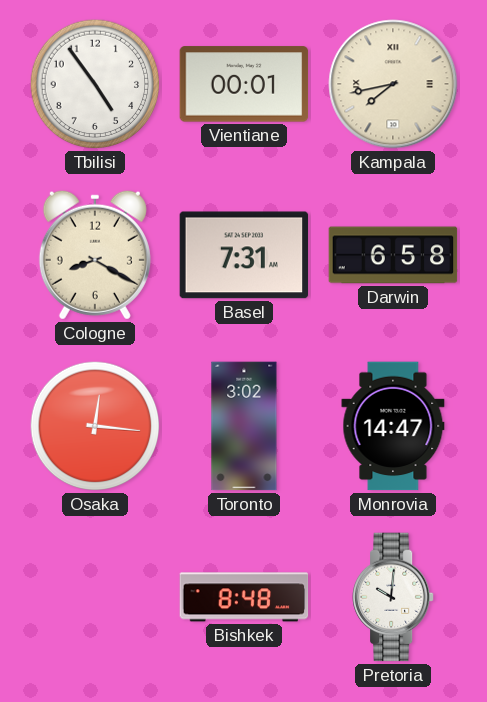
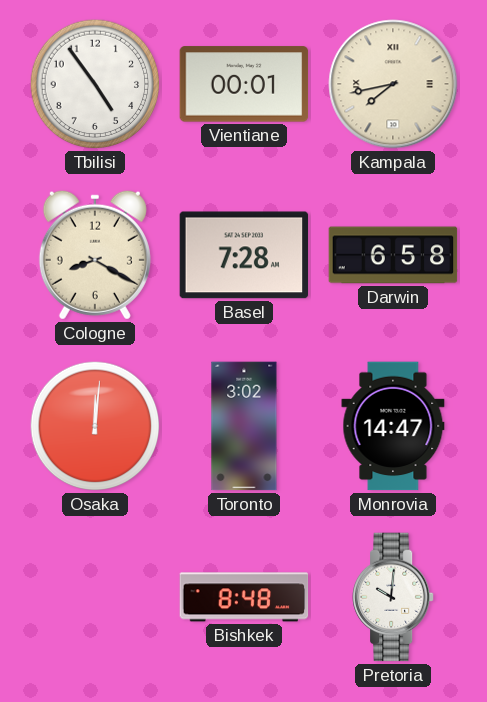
Basel: 7:31 -> 7:28
Osaka: 12:16 -> 12:01
